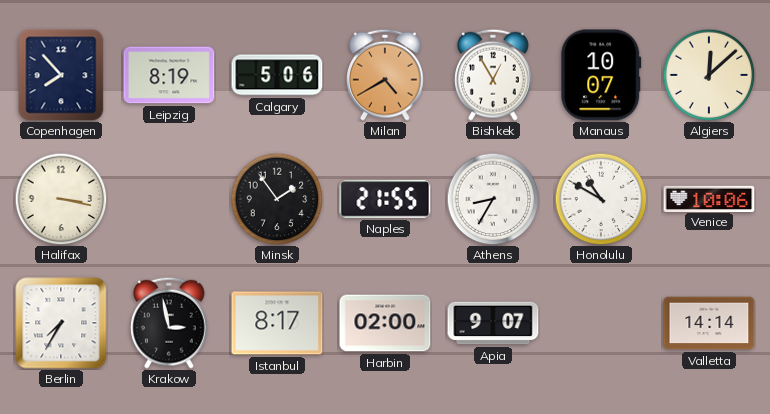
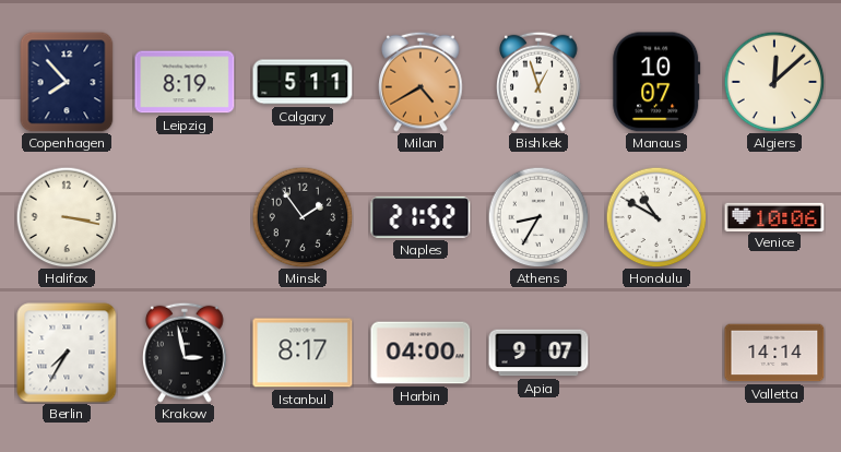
Calgary: 5:06 -> 5:11
Bishkek: 12:55 -> 12:57
Naples: 21:55 -> 21:52
Harbin: 02:00 -> 04:00
